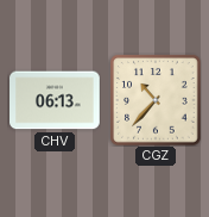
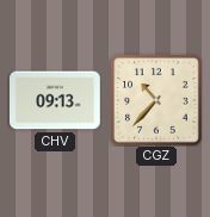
CHV: 06:13 -> 09:13
